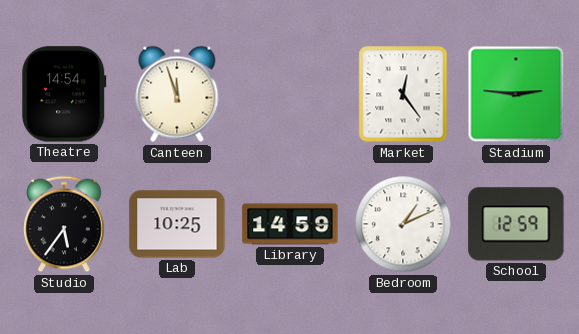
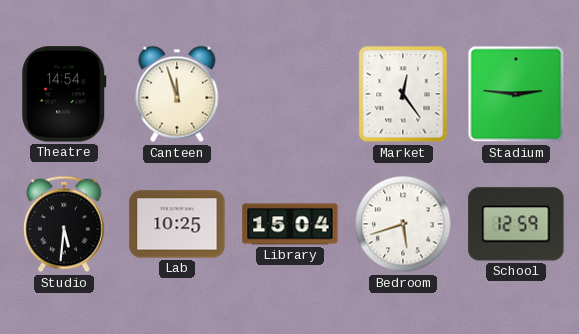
Studio: 5:36 -> 5:31
Library: 14:59 -> 15:04
Bedroom: 1:11 -> 5:42
